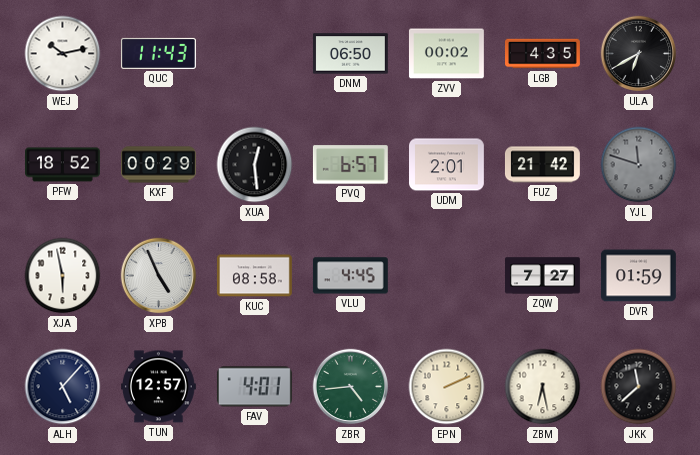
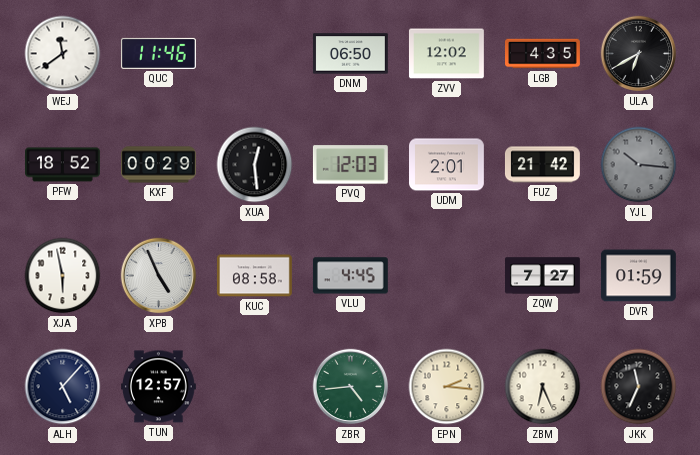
WEJ: 10:13 -> 11:39
QUC: 11:43 -> 11:46
ZVV: 00:02 -> 12:02
PVQ: 6:57 -> 12:03
YJL: 11:48 -> 10:16
FAV: 4:01 -> none
EPN: 2:11 -> 2:16
ZBM: 6:28 -> 6:26
JKK: 11:38 -> 11:34
